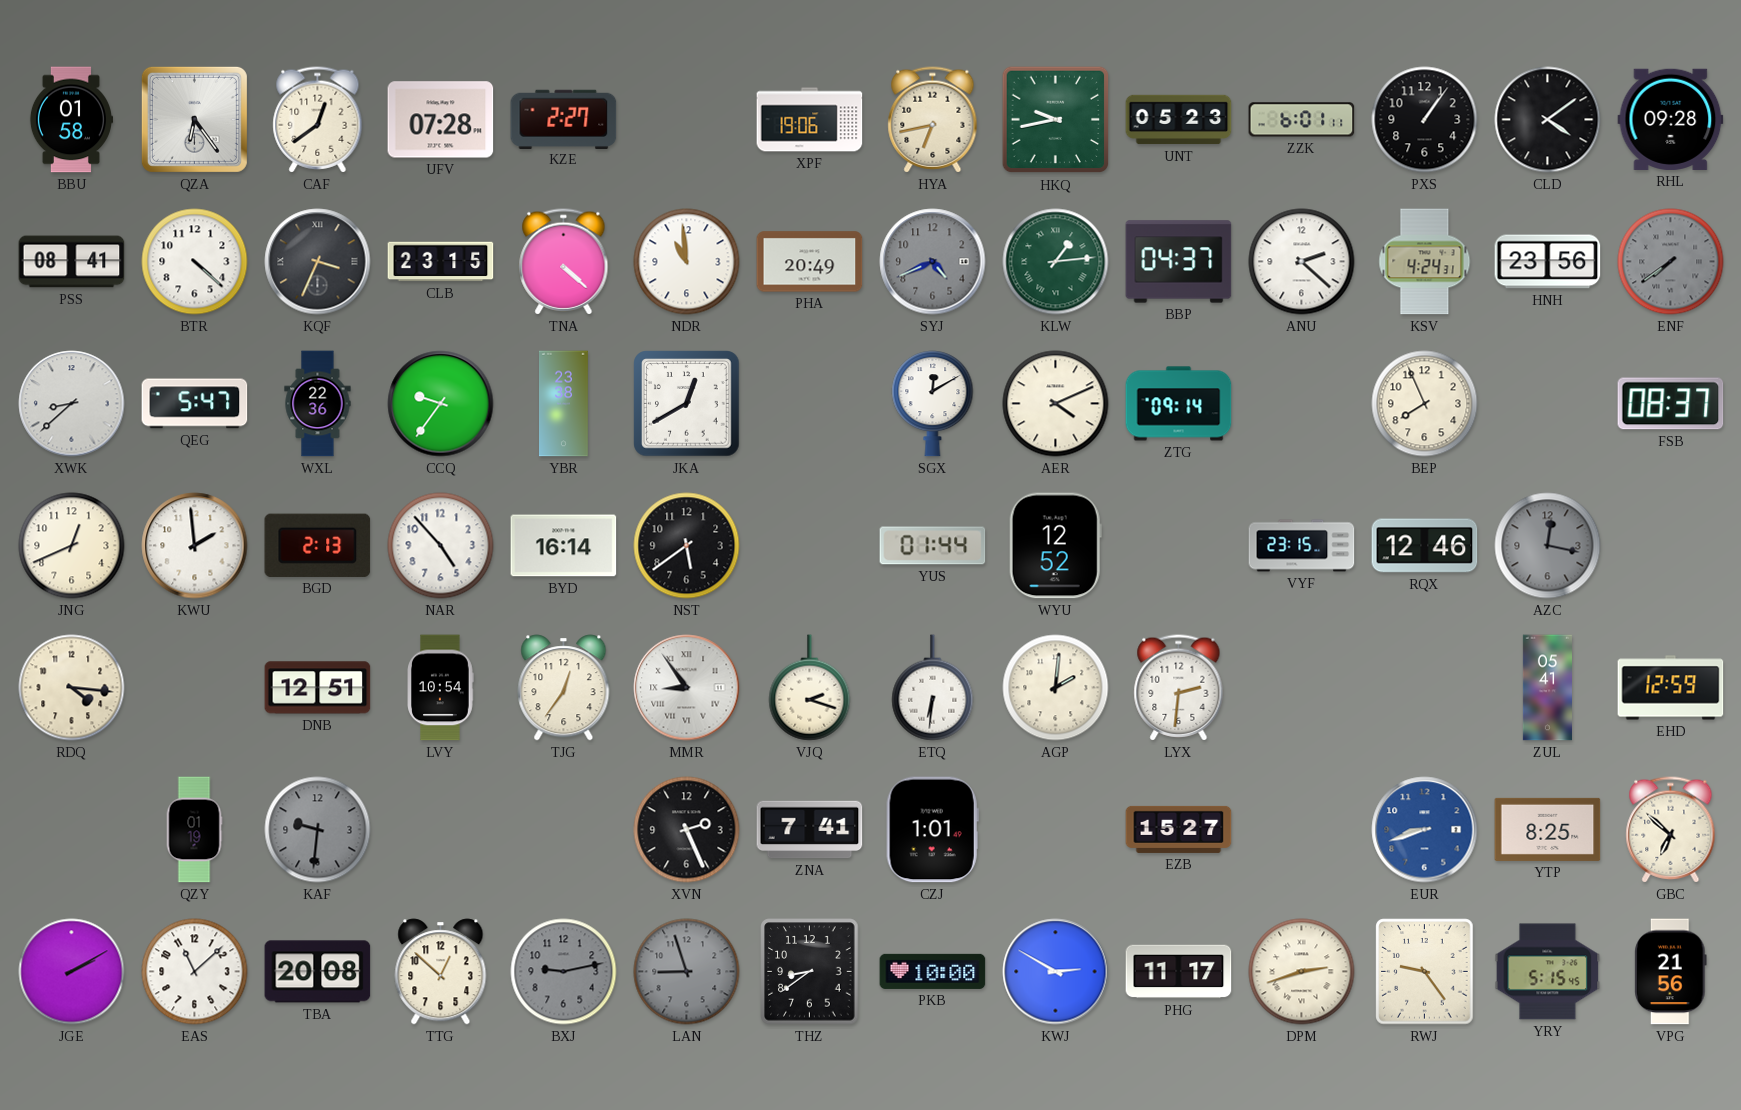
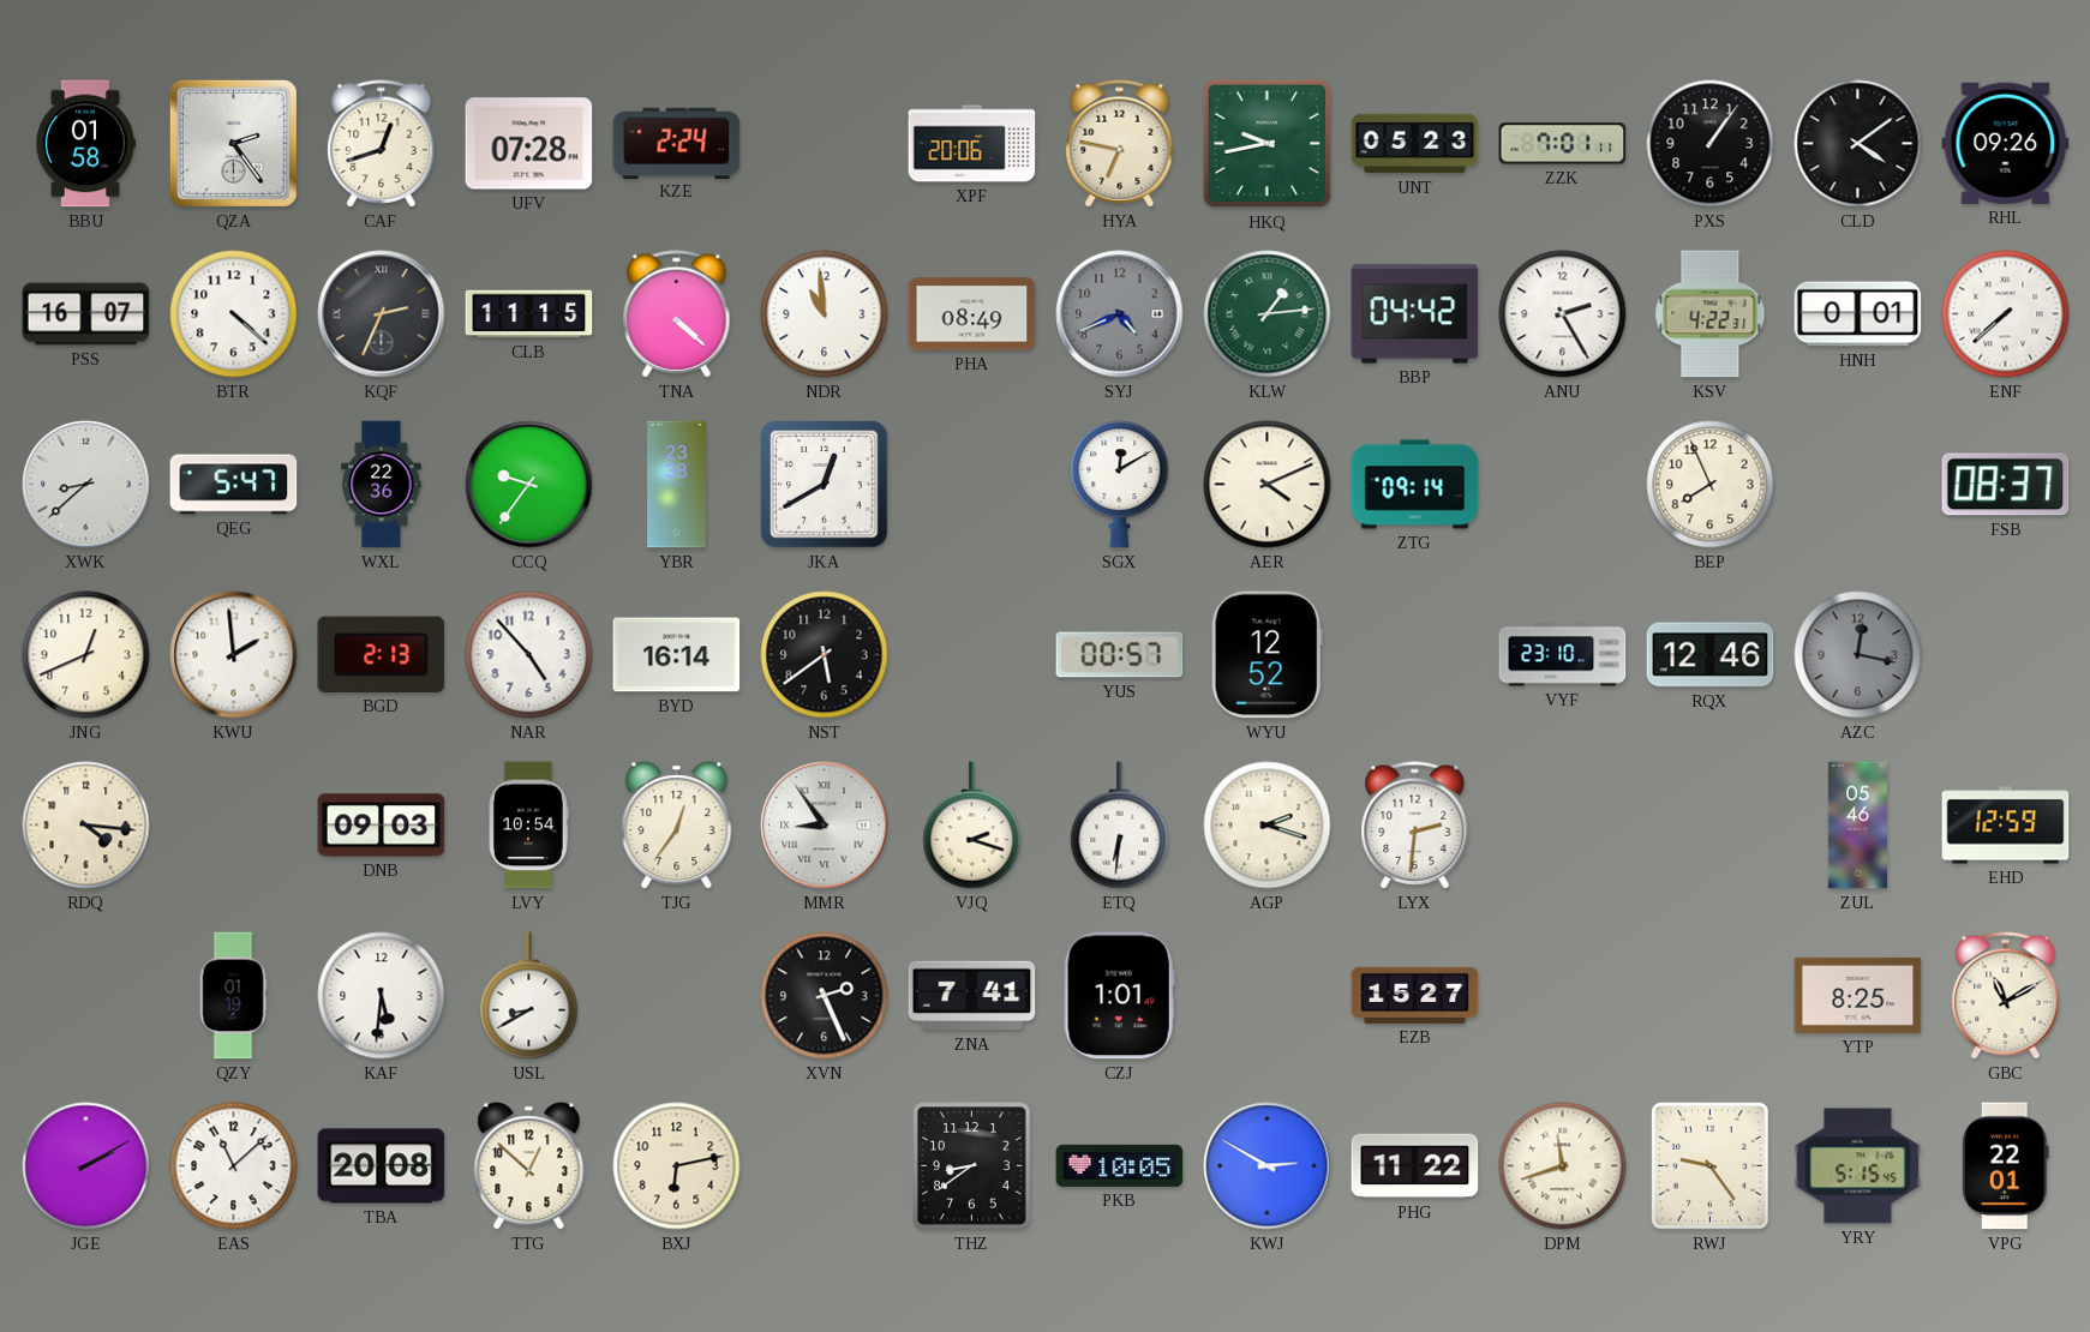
QZA: 6:24 -> 2:24
CAF: 12:39 -> 12:42
KZE: 2:27 -> 2:24
XPF: 19:06 -> 20:06
HYA: 6:43 -> 6:47
ZZK: 6:01 -> 7:01
RHL: 09:28 -> 09:26
PSS: 08:41 -> 16:07
KQF: 3:34 -> 2:34
CLB: 23:15 -> 11:15
PHA: 20:49 -> 08:49
BBP: 04:37 -> 04:42
ANU: 2:22 -> 2:25
KSV: 4:24 -> 4:22
HNH: 23:56 -> 0:01
ENF: 7:39 -> 7:38
ENF dial: grey -> white
YUS: 01:44 -> 00:57
VYF: 23:15 -> 23:10
DNB: 12:51 -> 09:03
AGP: 2:01 -> 2:18
ZUL: 05:41 -> 05:46
KAF: 9:31 -> 5:31
KAF dial: grey -> white
USL: none -> 8:40
EUR: 8:42 -> none
GBC: 6:52 -> 11:10
BXJ: 9:13 -> 6:13
BXJ dial: grey -> cream
LAN: 8:57 -> none
PKB: 10:00 -> 10:05
PHG: 11:17 -> 11:22
DPM: 2:42 -> 11:42
VPG: 21:56 -> 22:01
